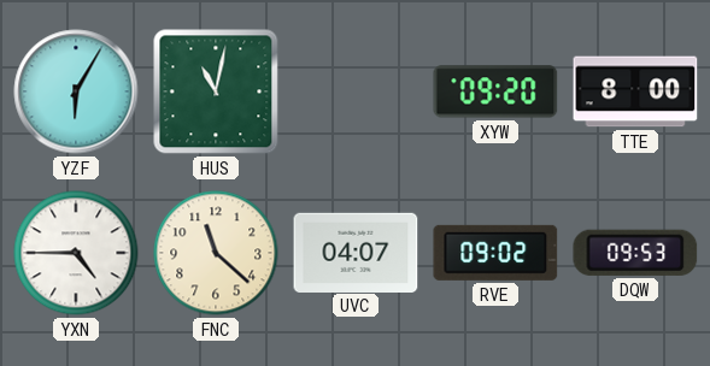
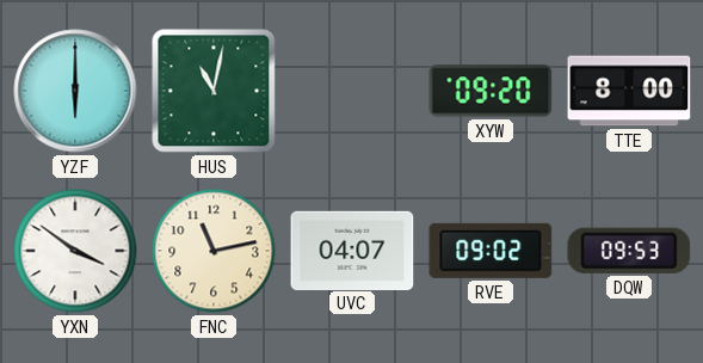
YZF: 6:05 -> 6:00
YXN: 4:45 -> 3:51
FNC: 11:22 -> 11:13
